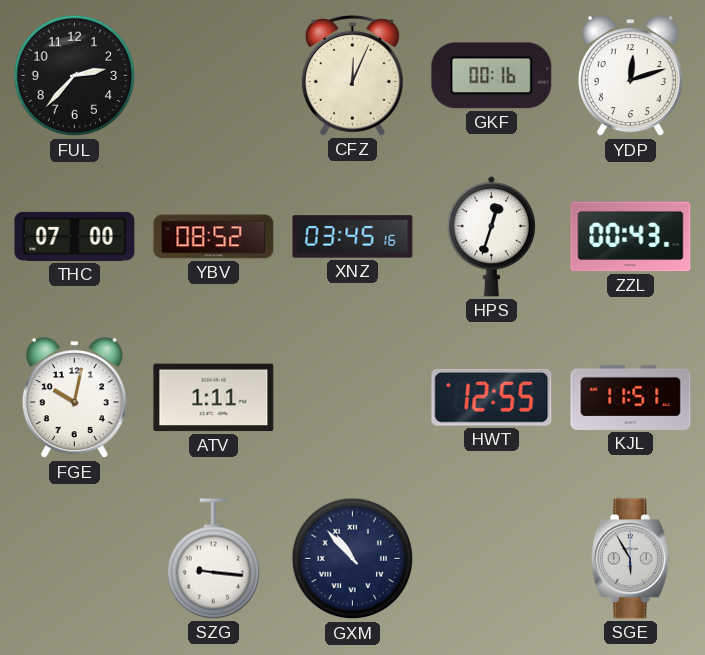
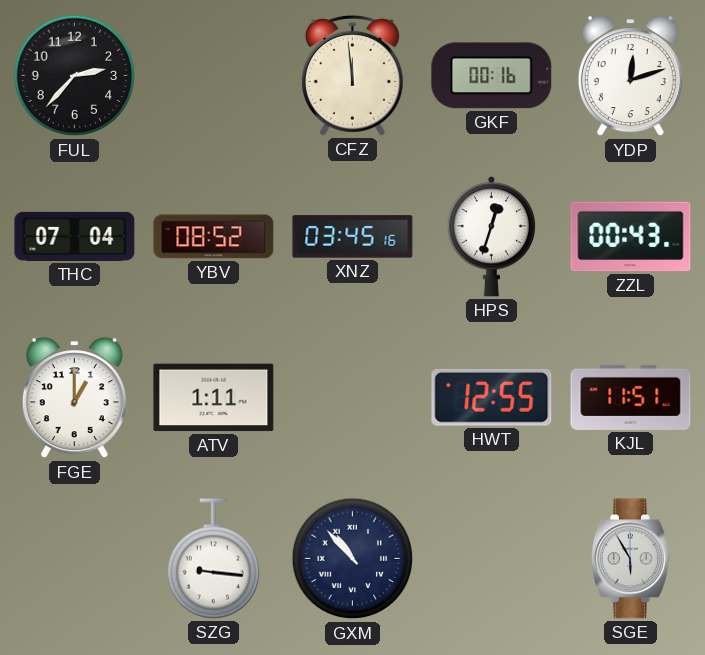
CFZ: 12:04 -> 11:59
THC: 07:00 -> 07:04
FGE: 10:02 -> 1:00
